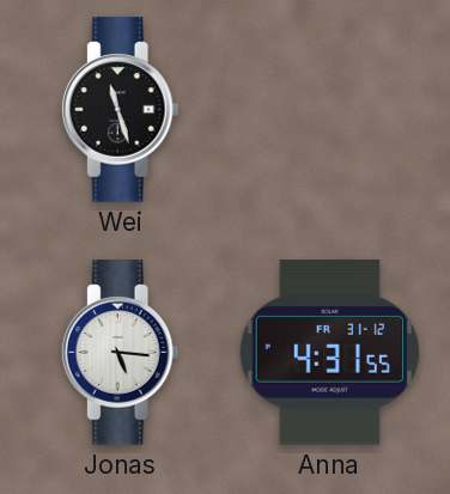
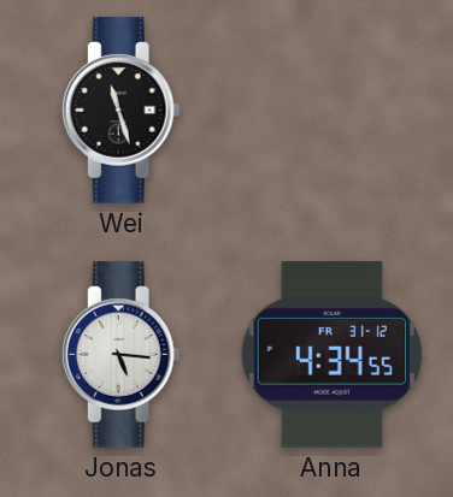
Anna: 4:31 -> 4:34
